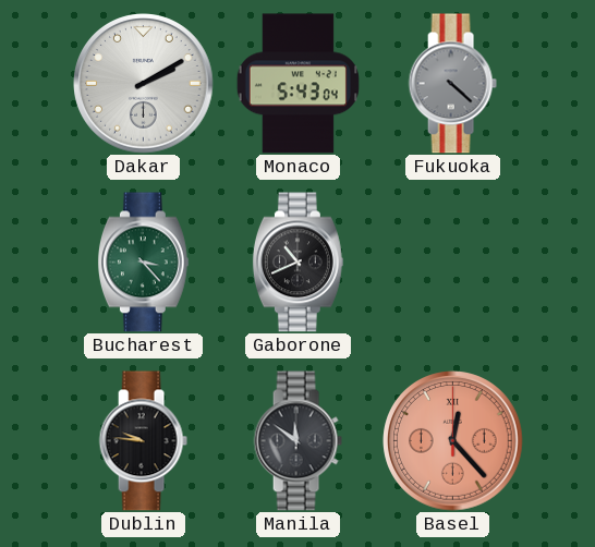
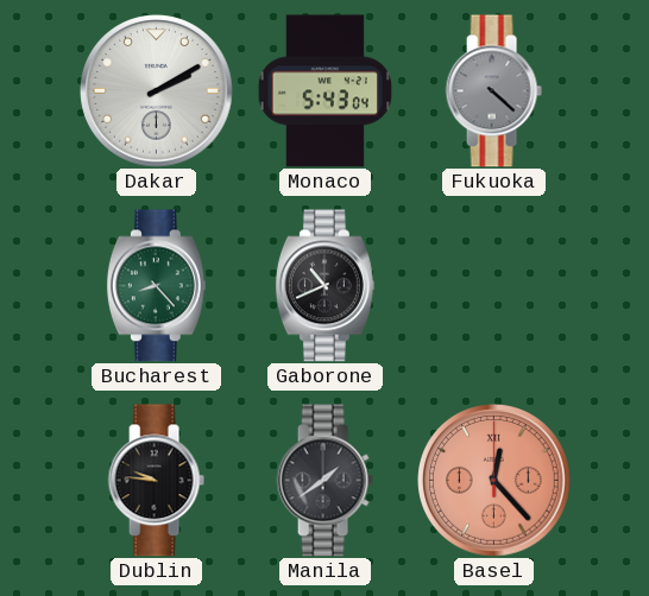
Bucharest: 3:23 -> 8:23
Manila: 11:51 -> 1:39
